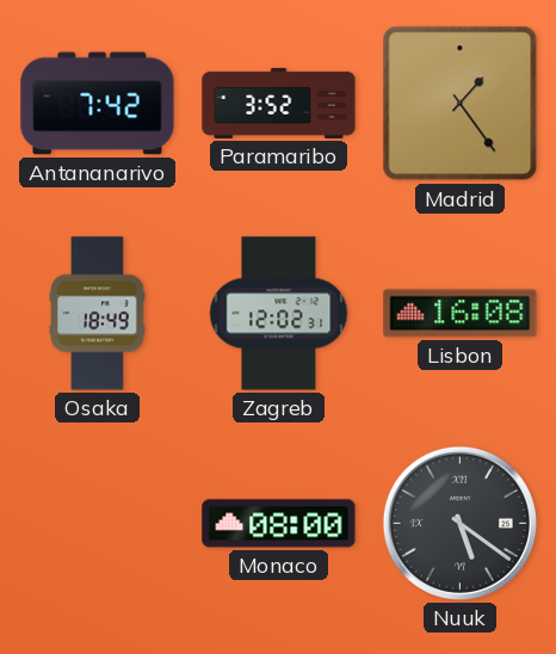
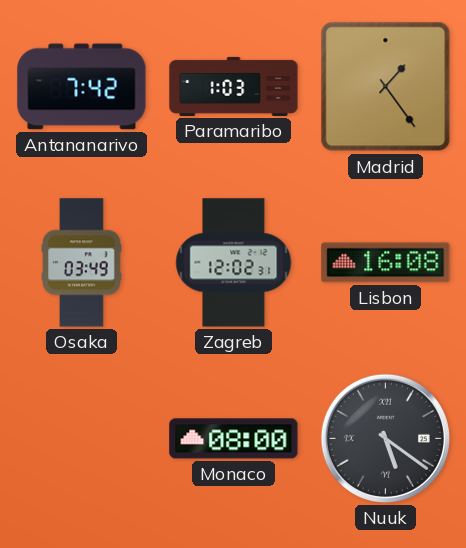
Paramaribo: 3:52 -> 1:03
Osaka: 18:49 -> 03:49
